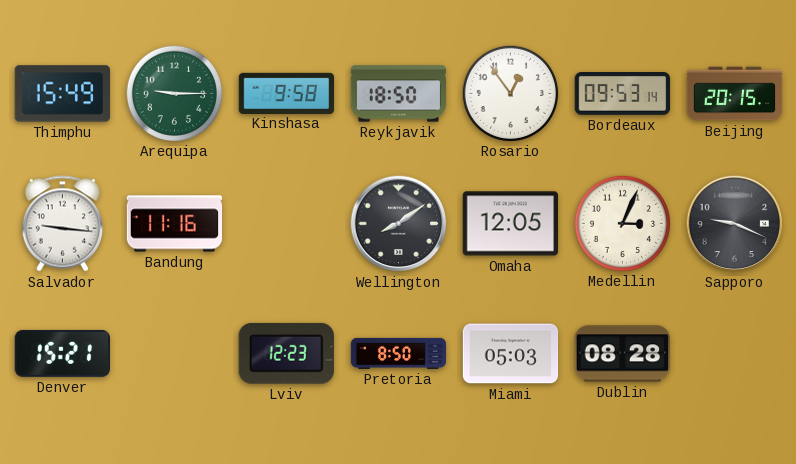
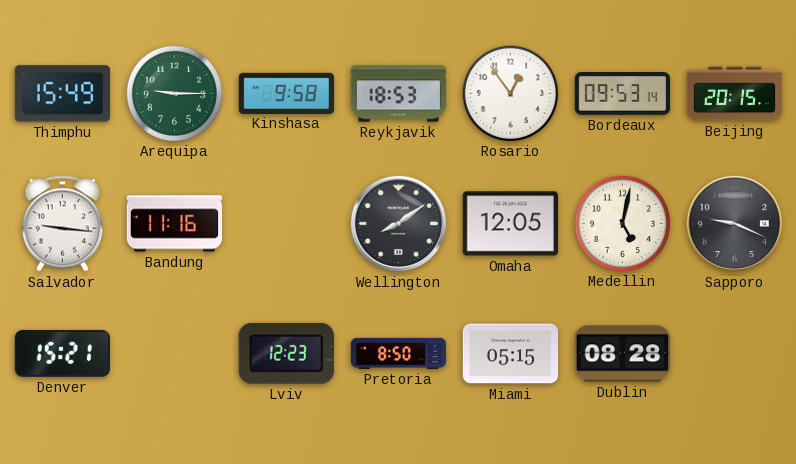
Reykjavik: 18:50 -> 18:53
Medellin: 3:04 -> 5:02
Miami: 05:03 -> 05:15
